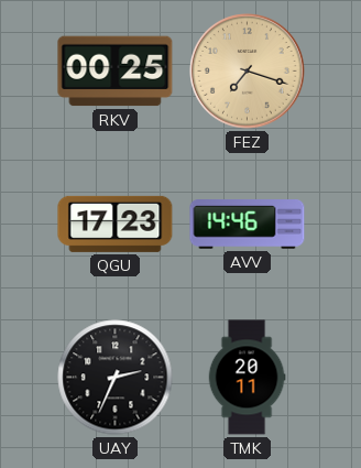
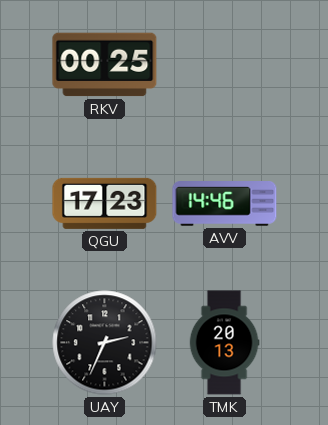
FEZ: 7:18 -> none
TMK: 20:11 -> 20:13
